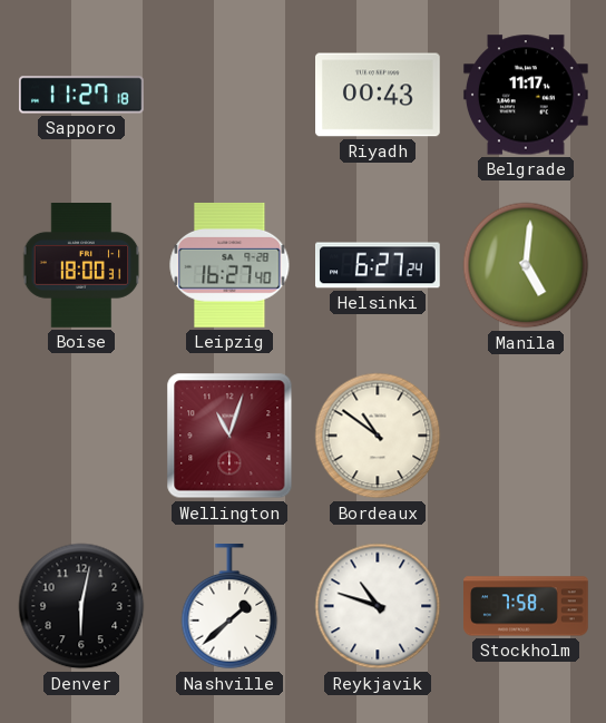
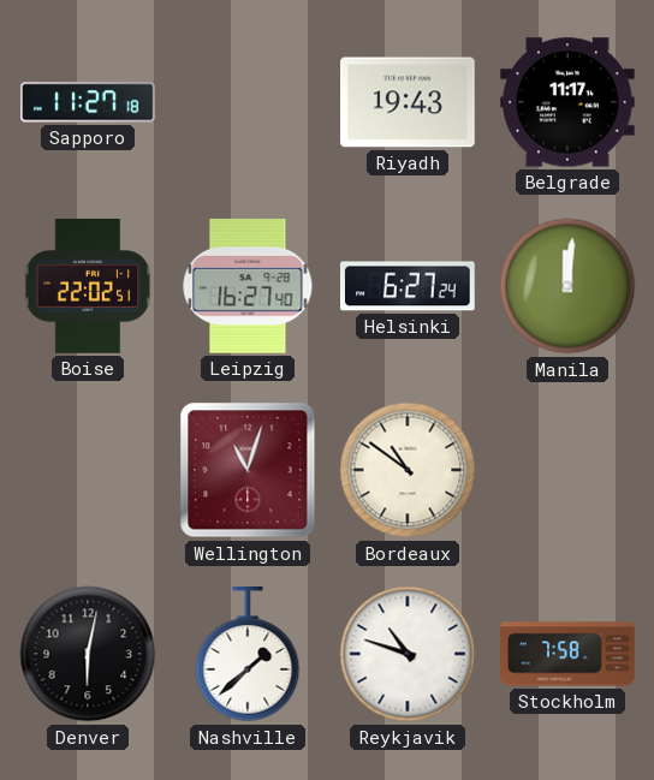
Riyadh: 00:43 -> 19:43
Boise: 18:00 -> 22:02
Manila: 5:01 -> 12:01
